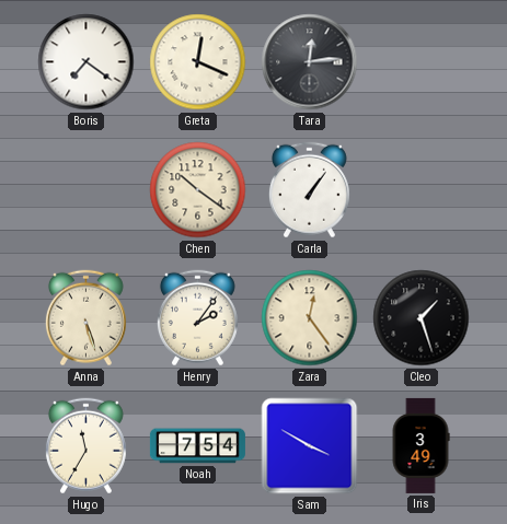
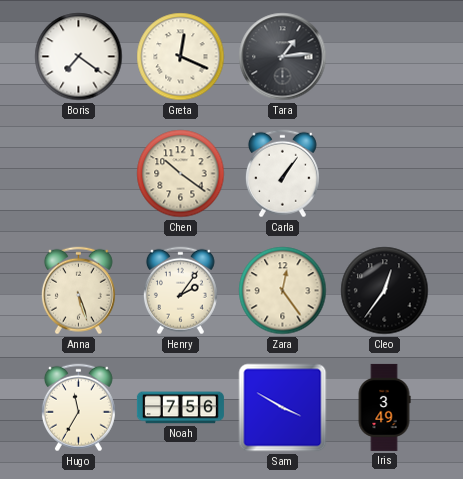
Tara: 12:14 -> 1:14
Cleo: 1:27 -> 12:36
Noah: 7:54 -> 7:56
